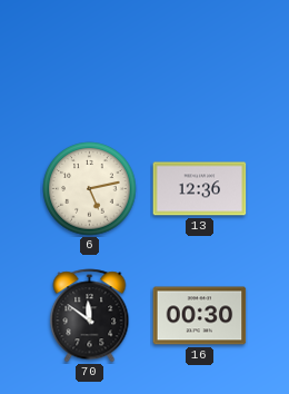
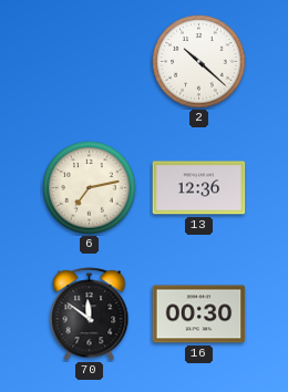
2: none -> 10:22
6: 5:13 -> 7:13
